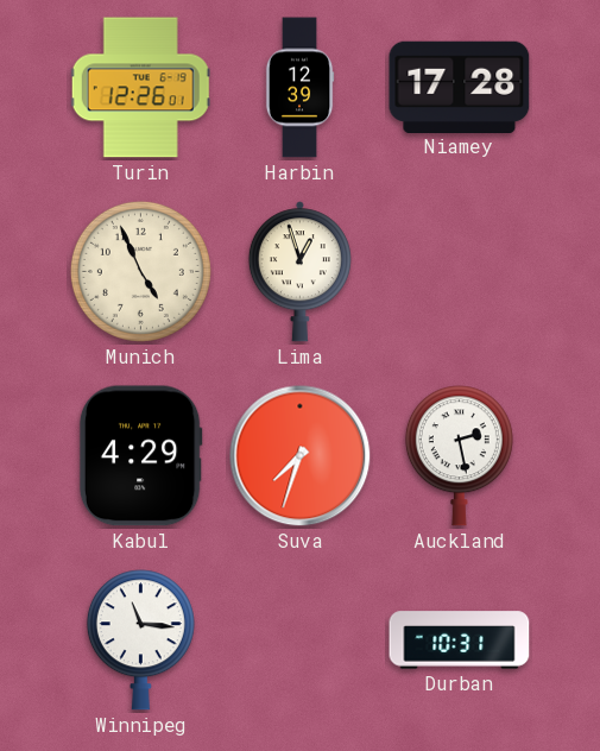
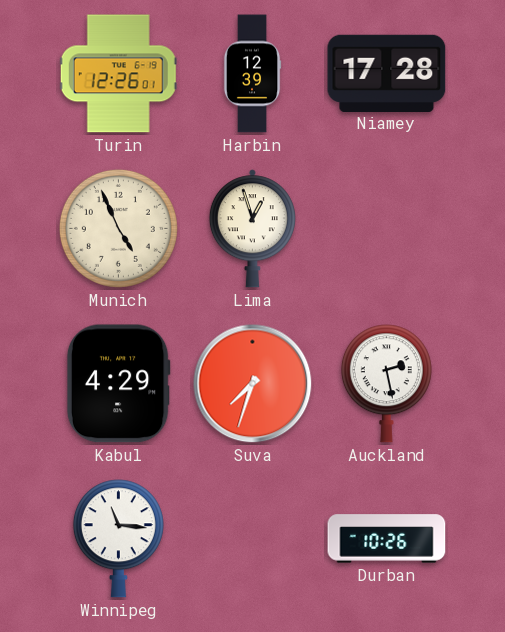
Durban: 10:31 -> 10:26
